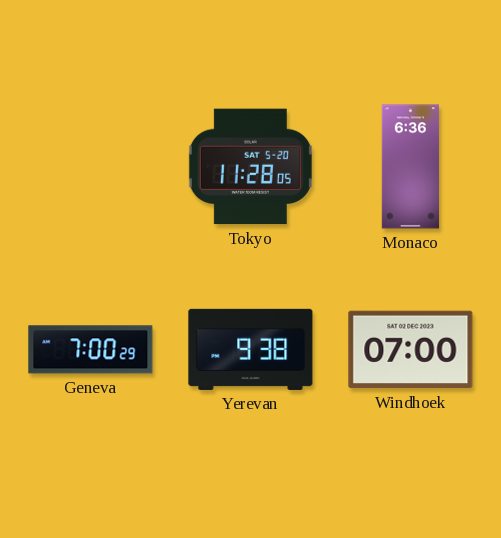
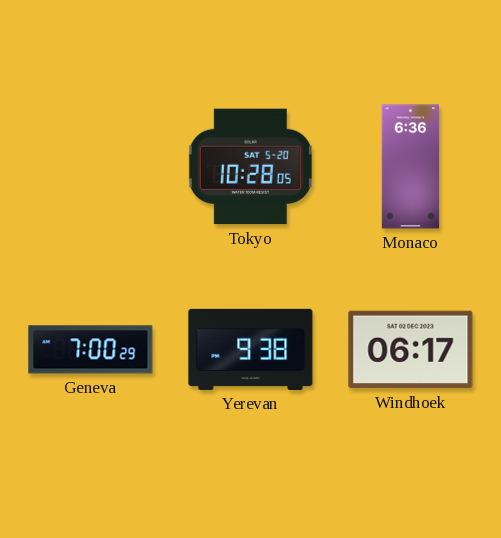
Tokyo: 11:28 -> 10:28
Windhoek: 07:00 -> 06:17
